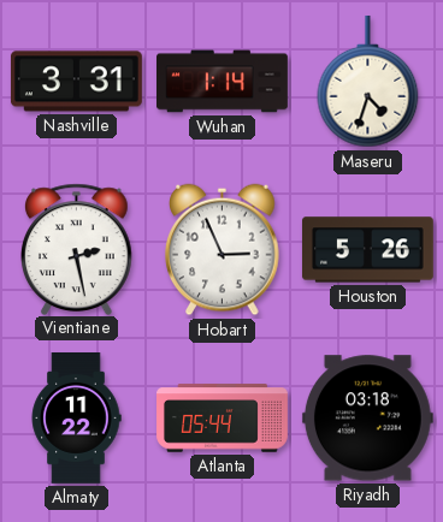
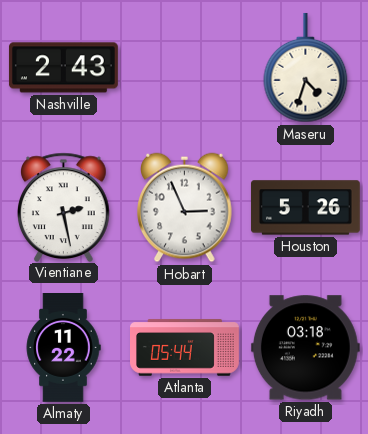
Nashville: 3:31 -> 2:43
Wuhan: 1:14 -> none
